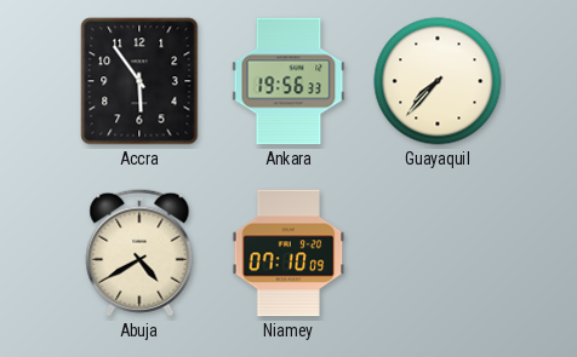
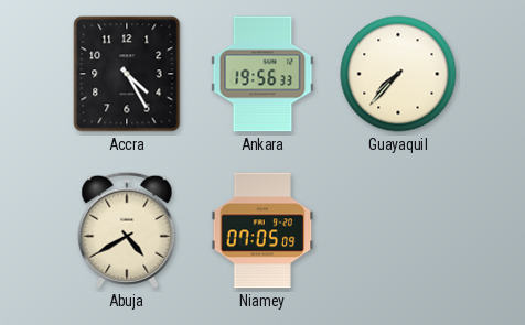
Accra: 5:54 -> 4:25
Niamey: 07:10 -> 07:05
